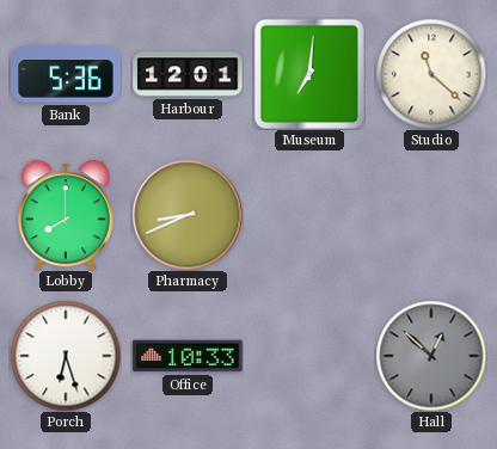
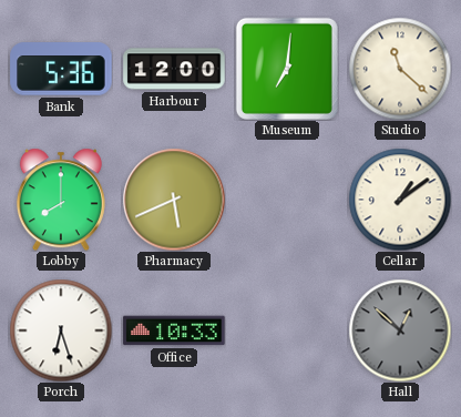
Harbour: 12:01 -> 12:00
Pharmacy: 8:41 -> 5:41
Cellar: none -> 1:09
